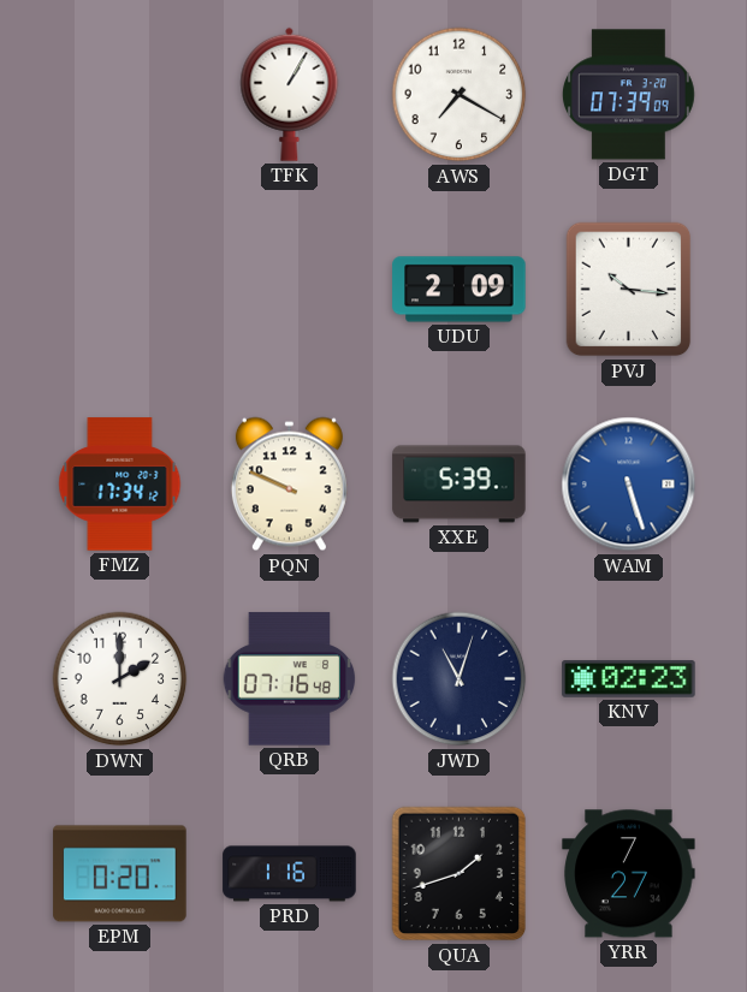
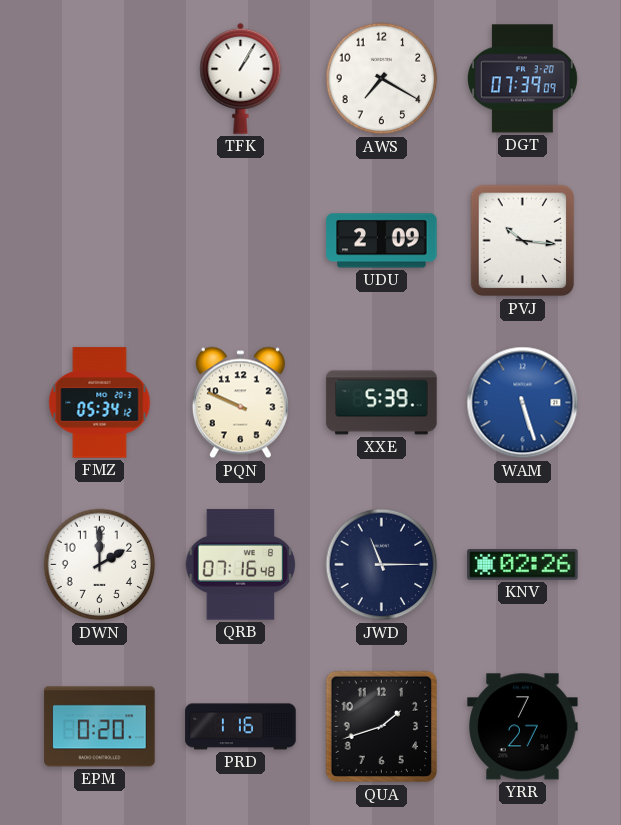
FMZ: 17:34 -> 05:34
JWD: 11:03 -> 11:15
KNV: 02:23 -> 02:26
